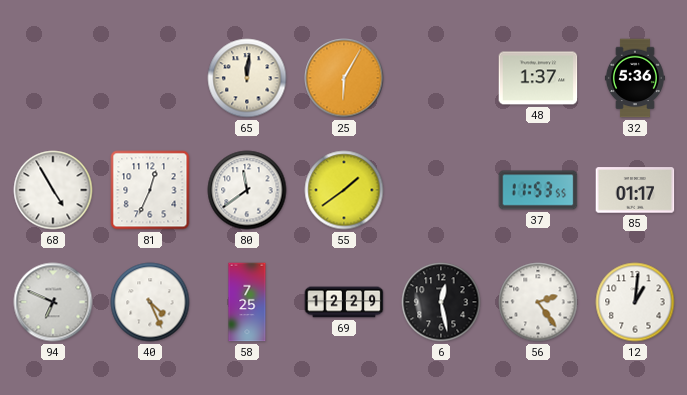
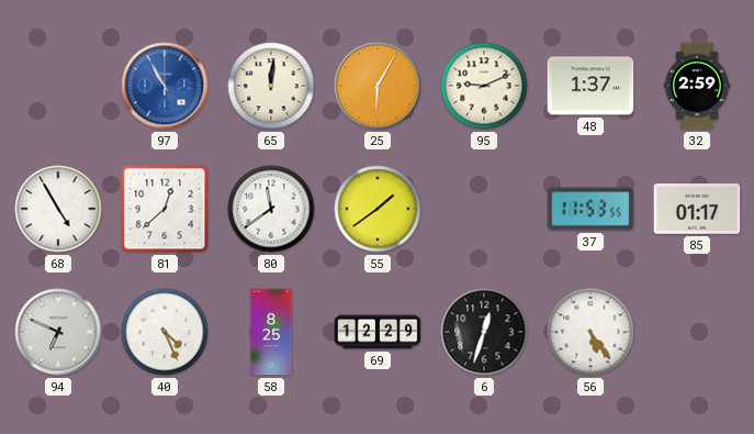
97: none -> 10:55
95: none -> 9:11
32: 5:36 -> 2:59
81: 12:34 -> 12:38
58: 7:25 -> 8:25
6: 12:28 -> 12:33
56: 2:24 -> 5:24
12: 1:01 -> none
